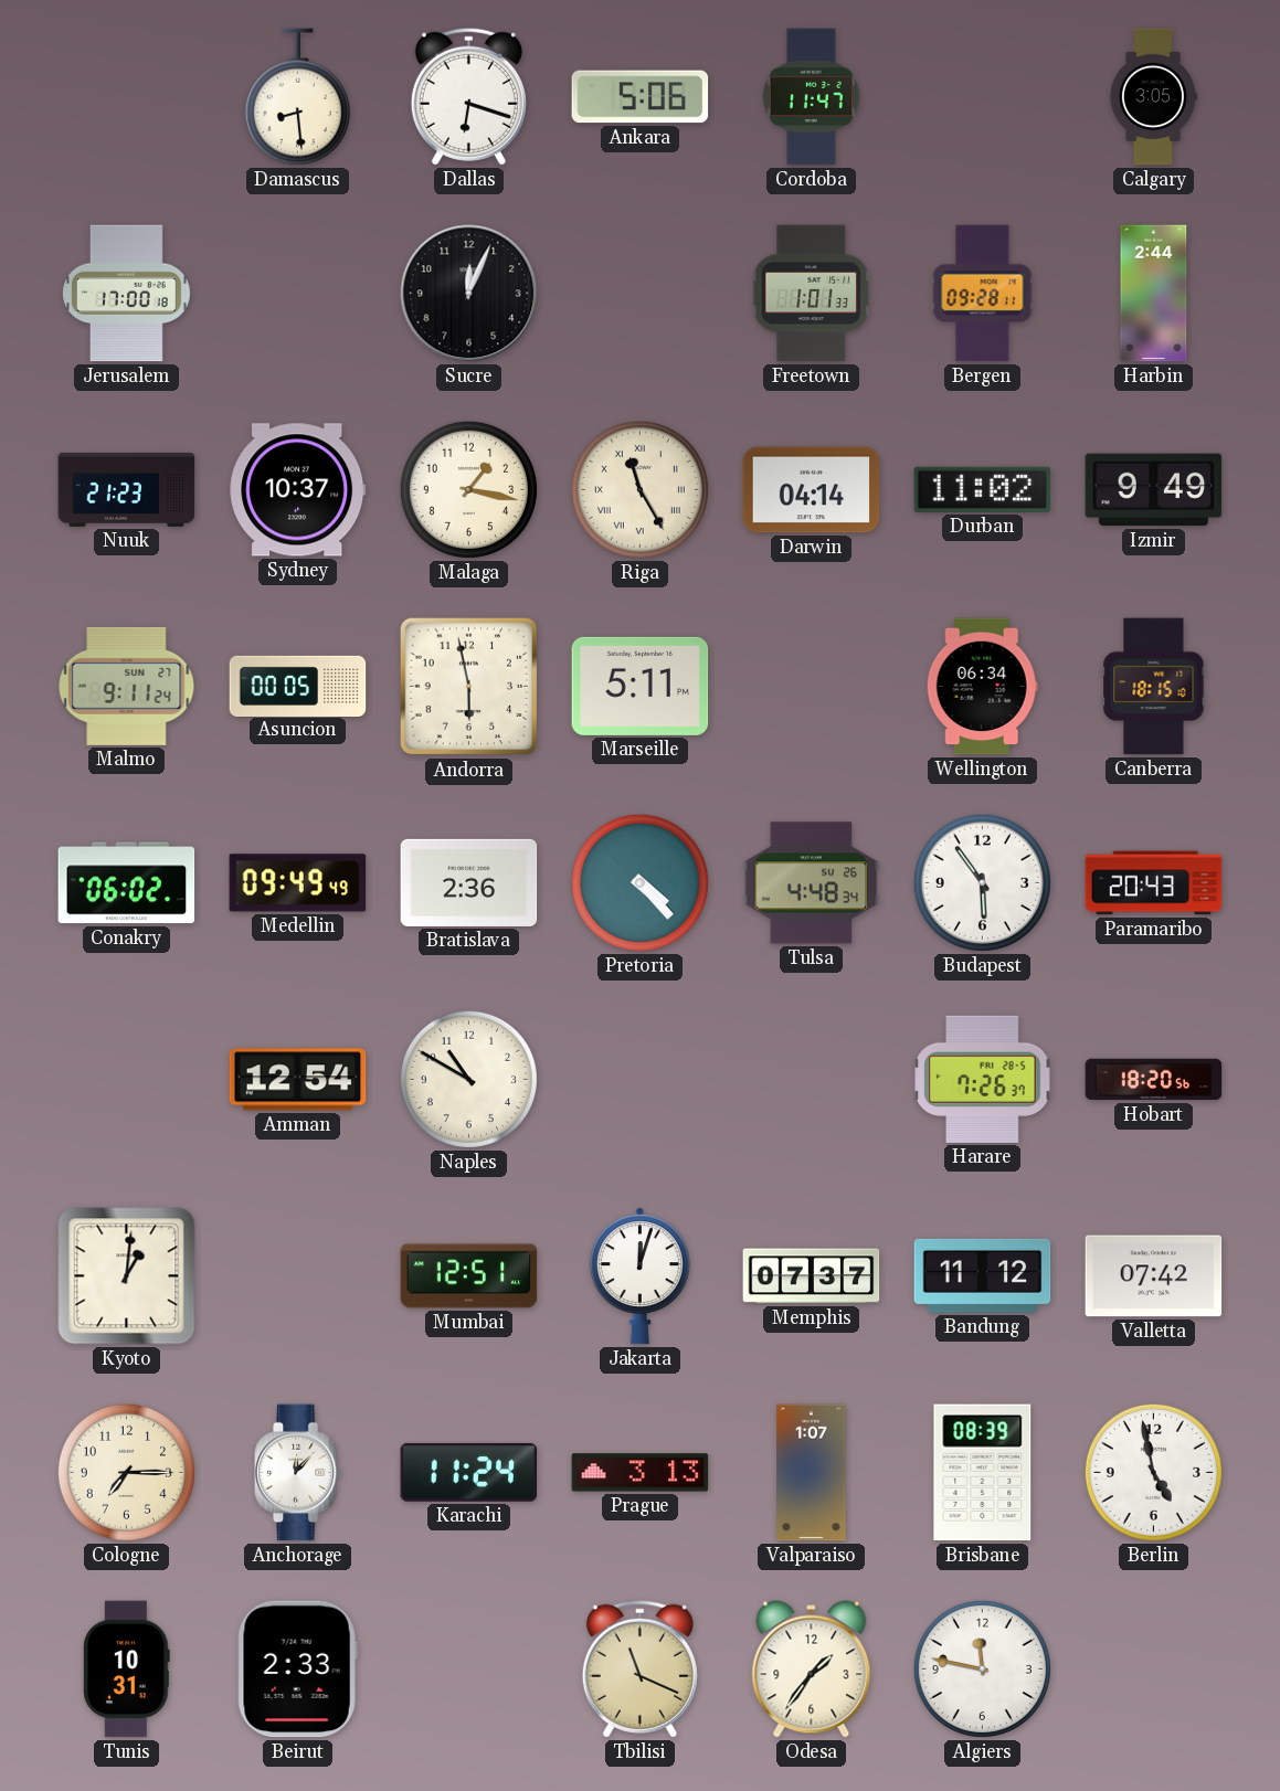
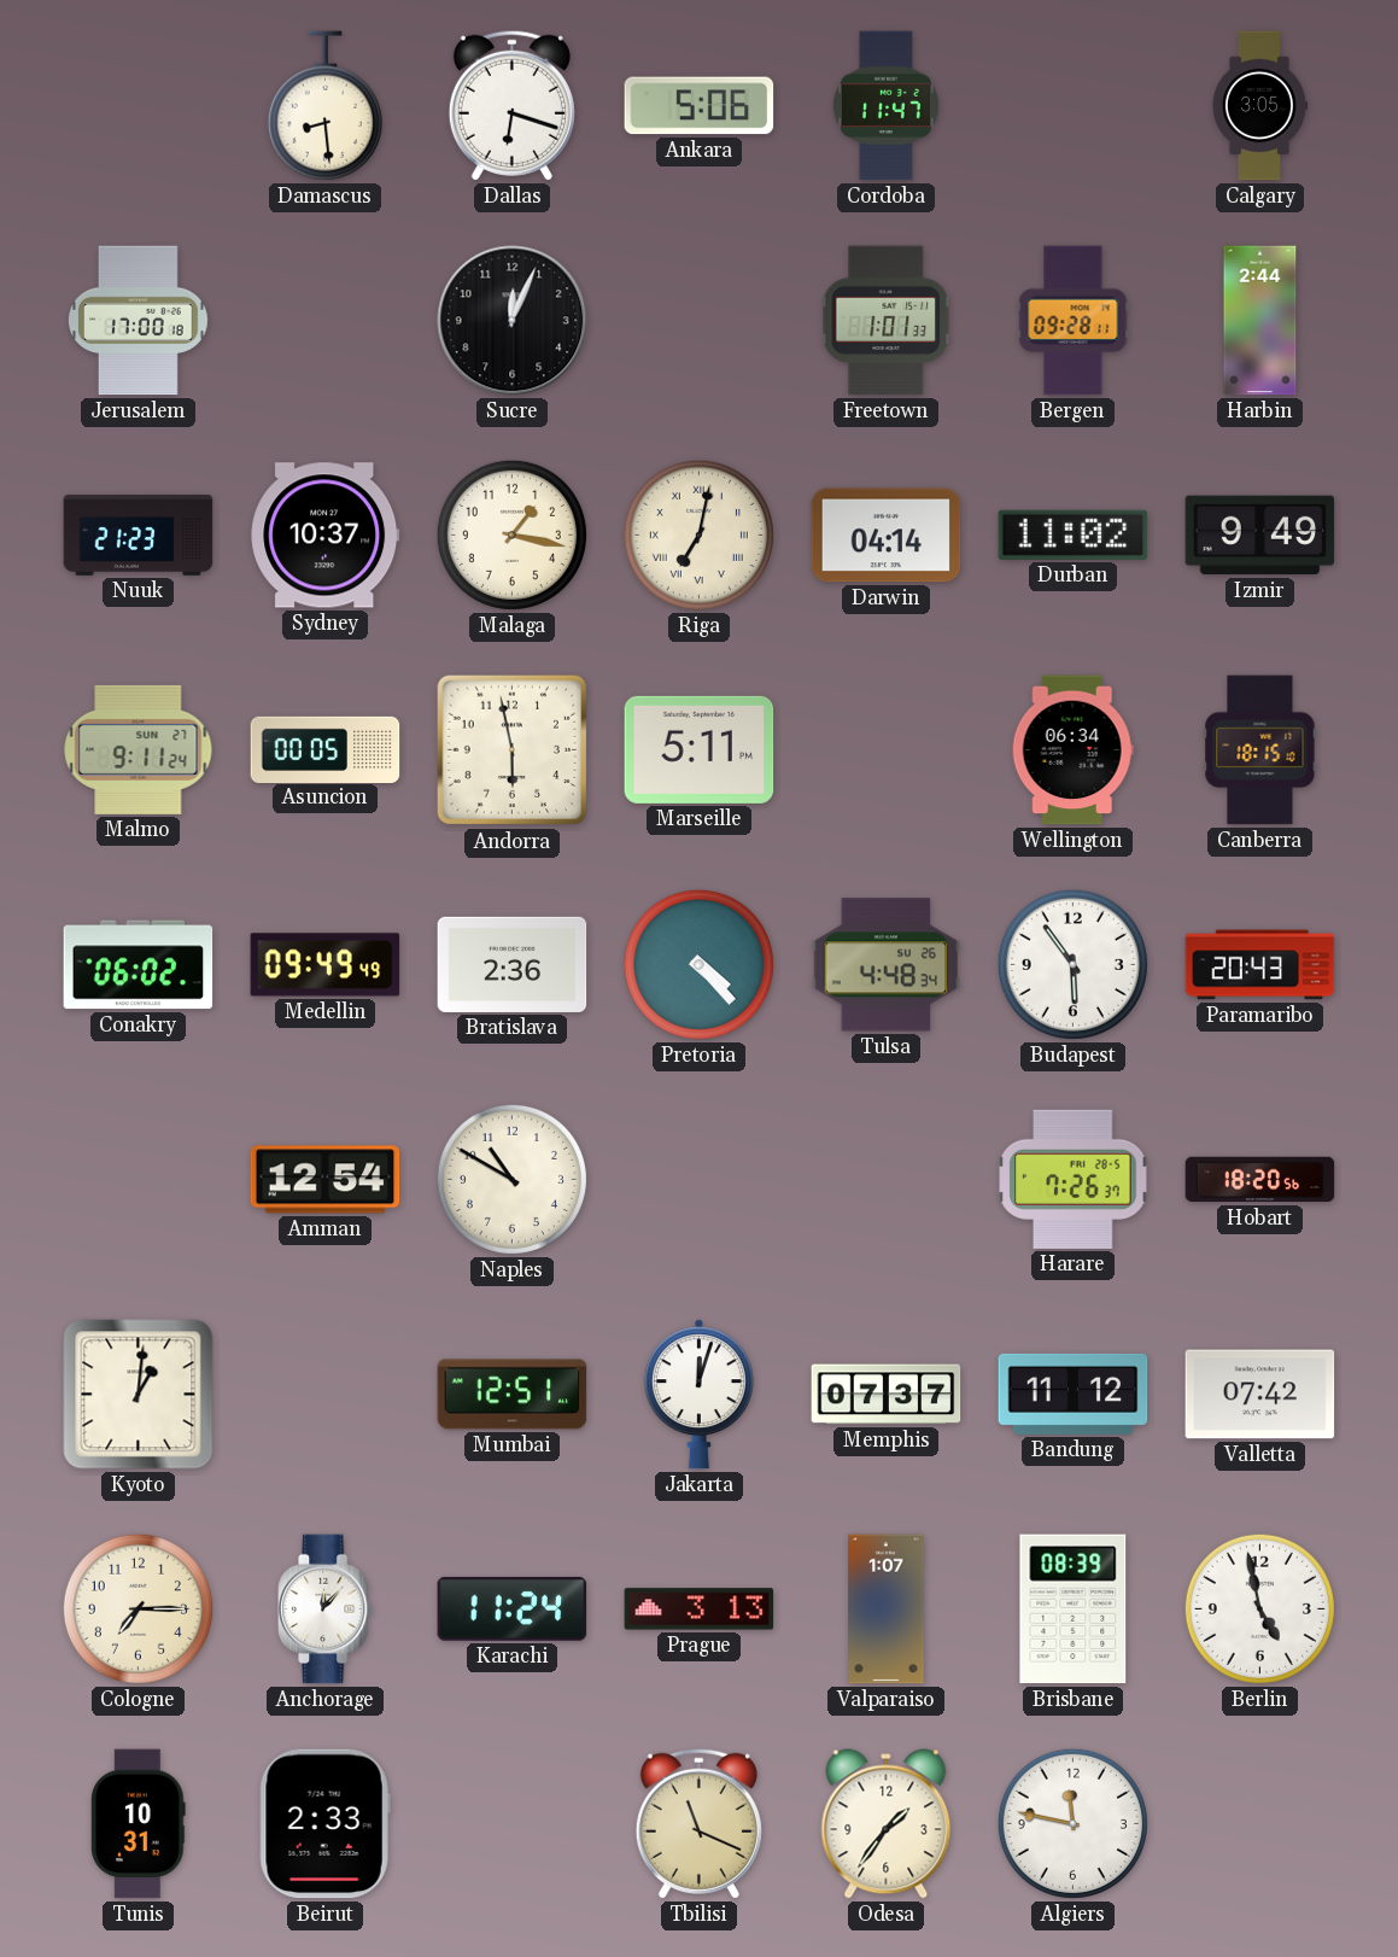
Riga: 11:25 -> 7:02
